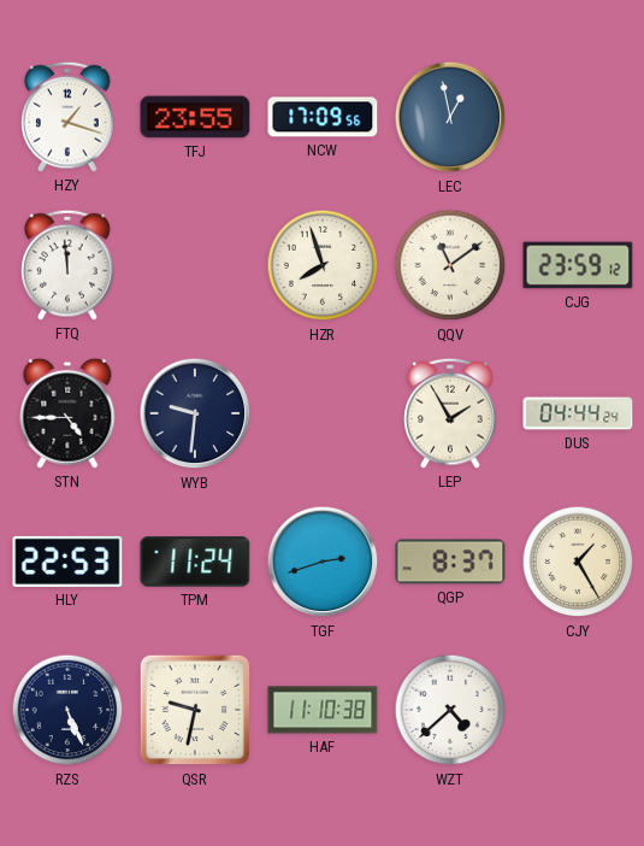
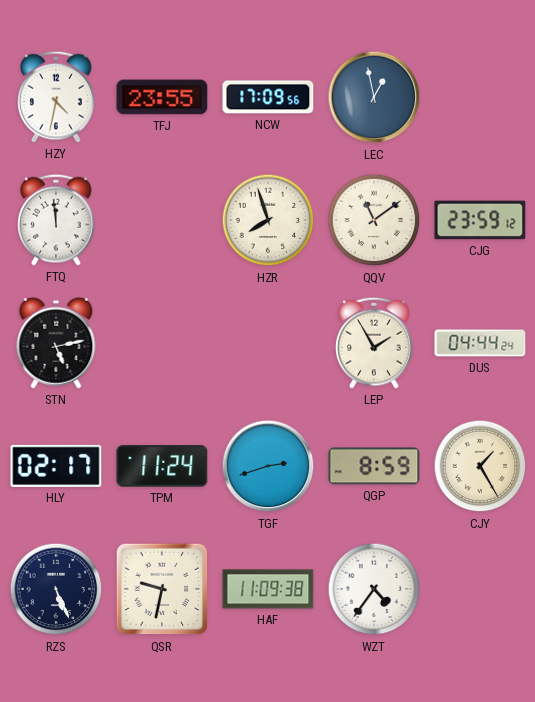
HZY: 1:18 -> 4:32
STN: 4:45 -> 5:13
WYB: 9:31 -> none
HLY: 22:53 -> 02:17
QGP: 8:37 -> 8:59
HAF: 11:10 -> 11:09
WZT: 4:38 -> 4:36
